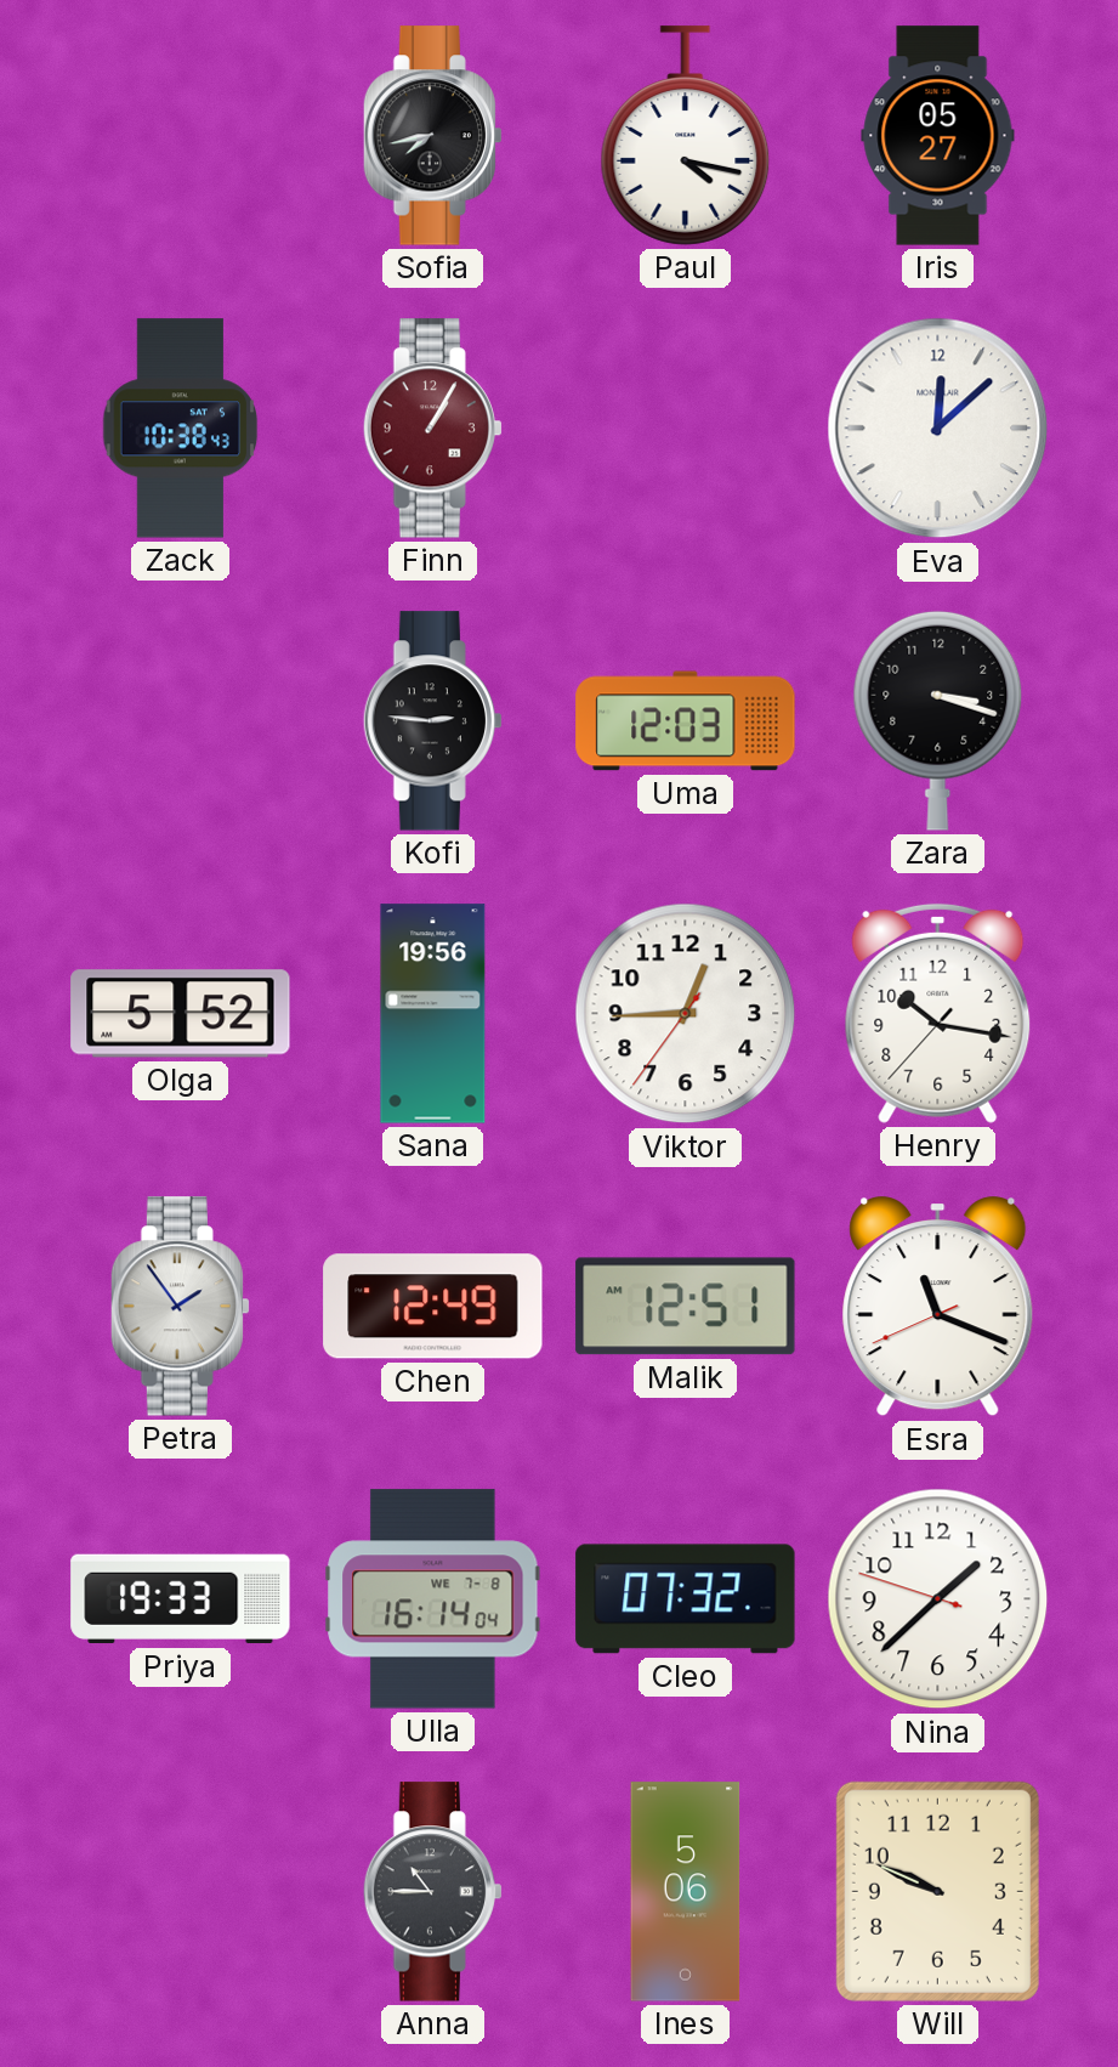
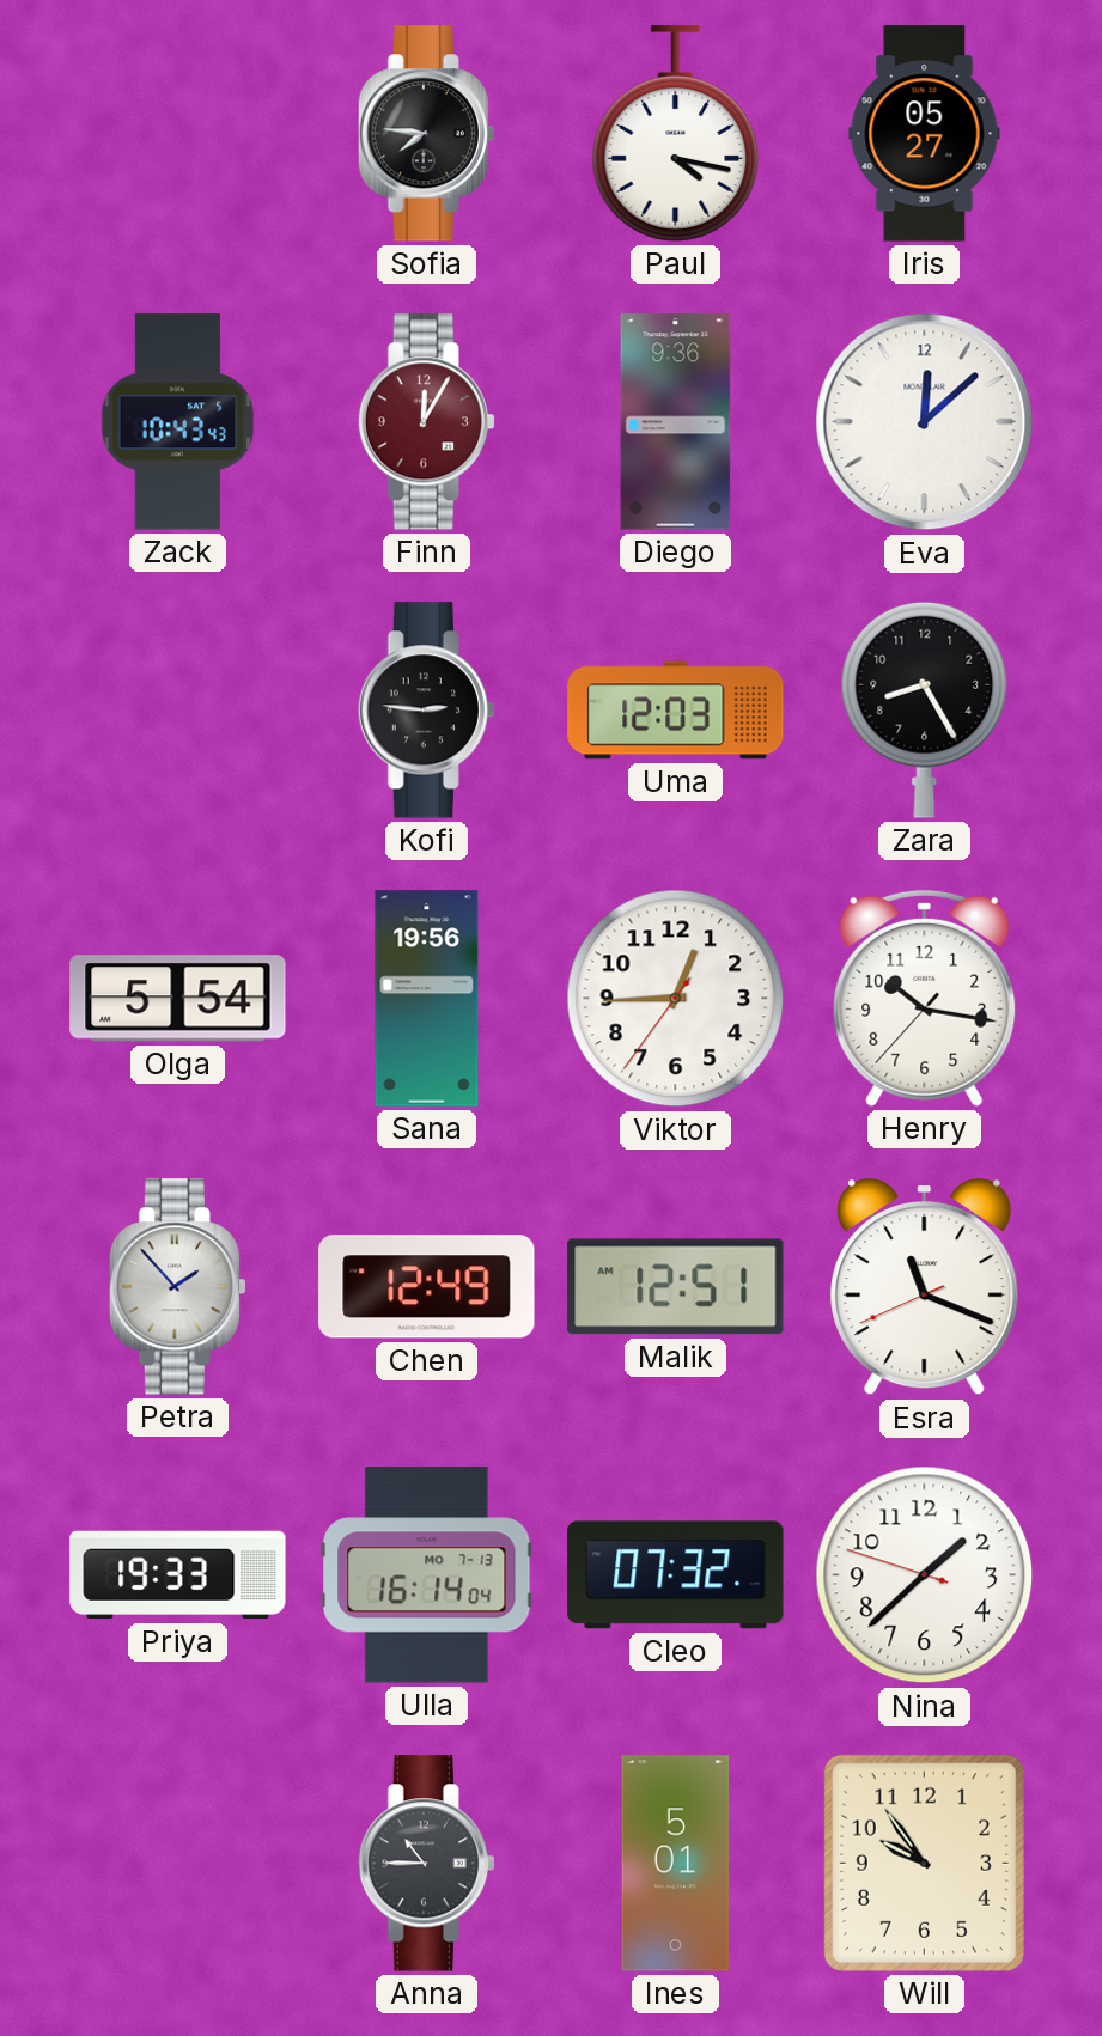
Sofia: 7:43 -> 7:46
Zack: 10:38 -> 10:43
Finn: 1:05 -> 12:05
Diego: none -> 9:36
Zara: 3:18 -> 8:25
Olga: 5:52 -> 5:54
Petra: 1:54 -> 1:53
Ulla date: WE 7-8 -> MO 7-13
Ines: 5:06 -> 5:01
Will: 9:49 -> 9:54
